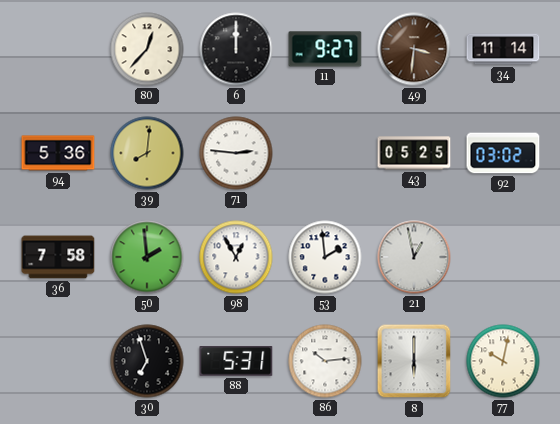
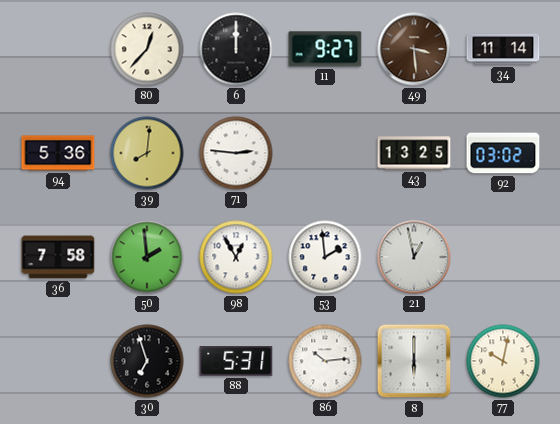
49: 3:31 -> 3:29
43: 05:25 -> 13:25
